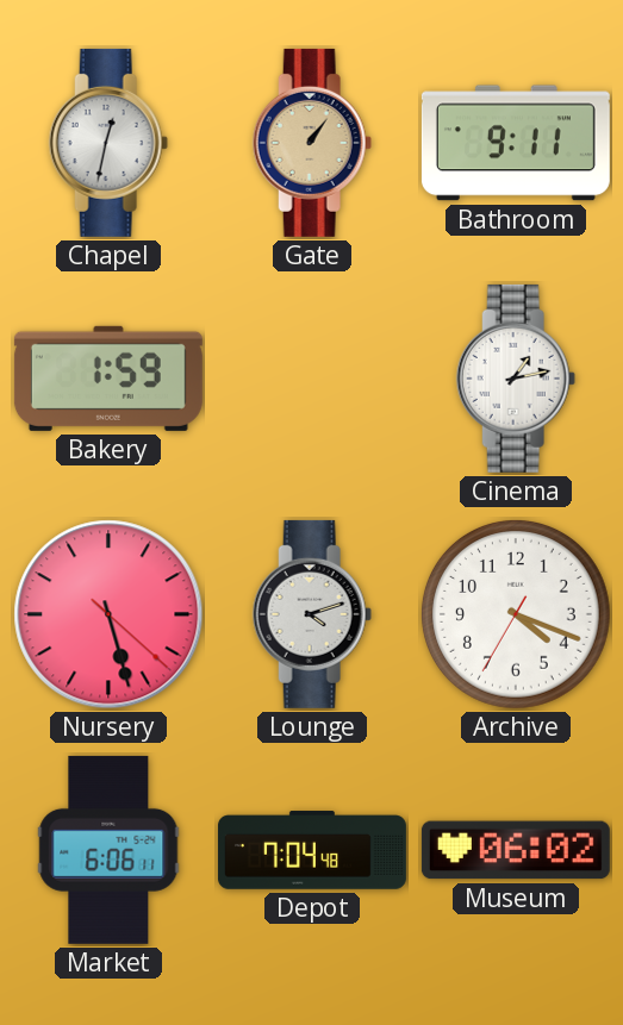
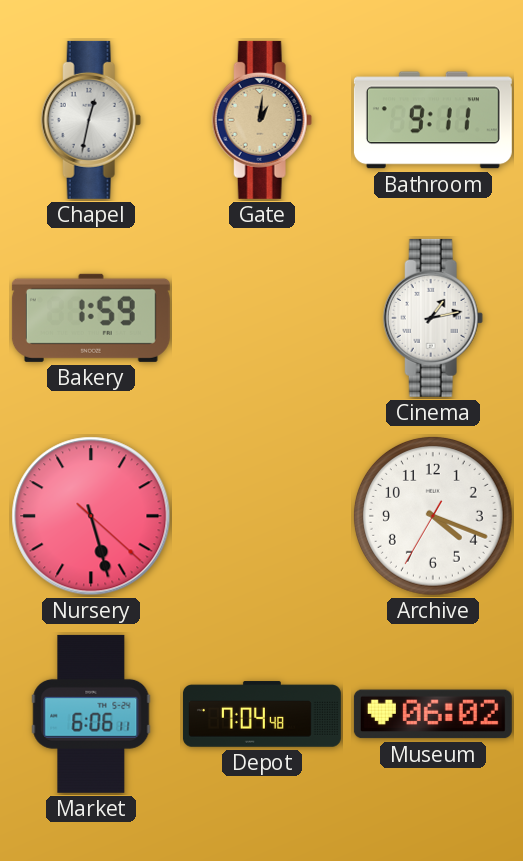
Gate: 1:06 -> 1:01
Lounge: 4:12 -> none
